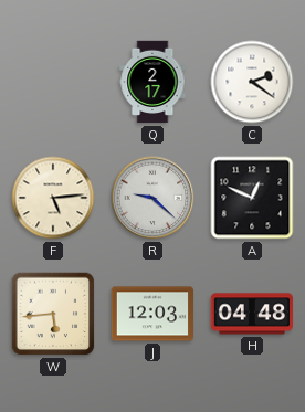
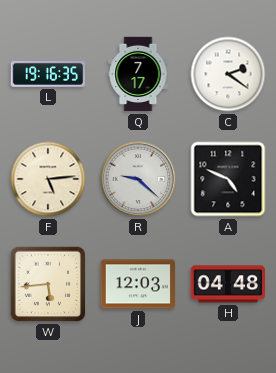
L: none -> 19:16
Q: 2:17 -> 7:17
A: 12:49 -> 4:49
